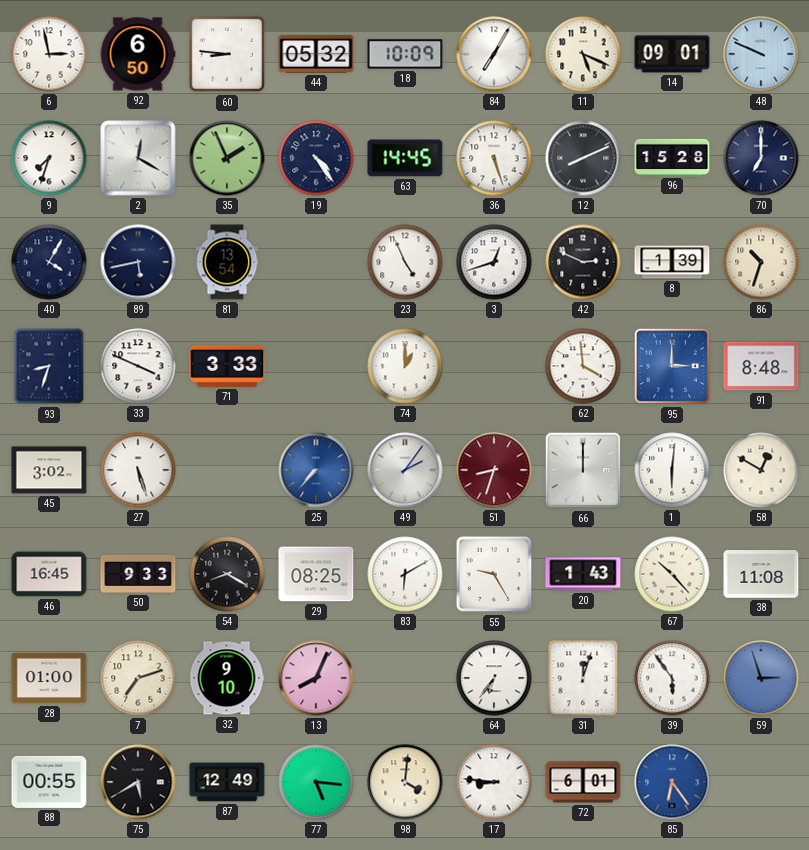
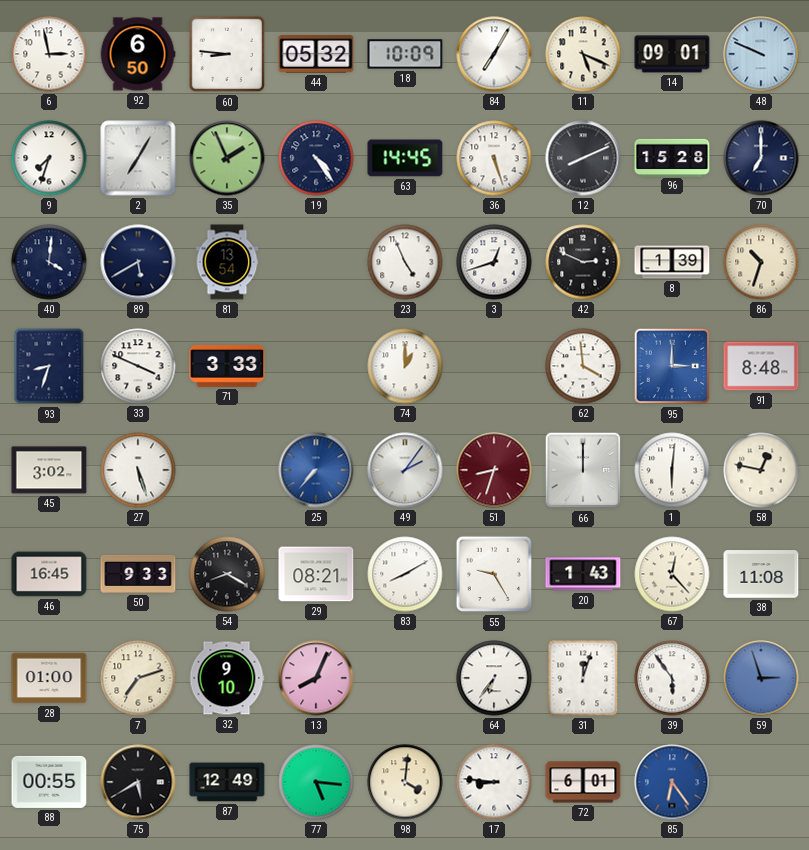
2: 12:20 -> 7:05
40: 4:05 -> 4:01
89: 5:43 -> 5:40
58: 12:50 -> 12:47
29: 08:25 -> 08:21
83: 6:10 -> 8:10
67: 10:23 -> 12:23
